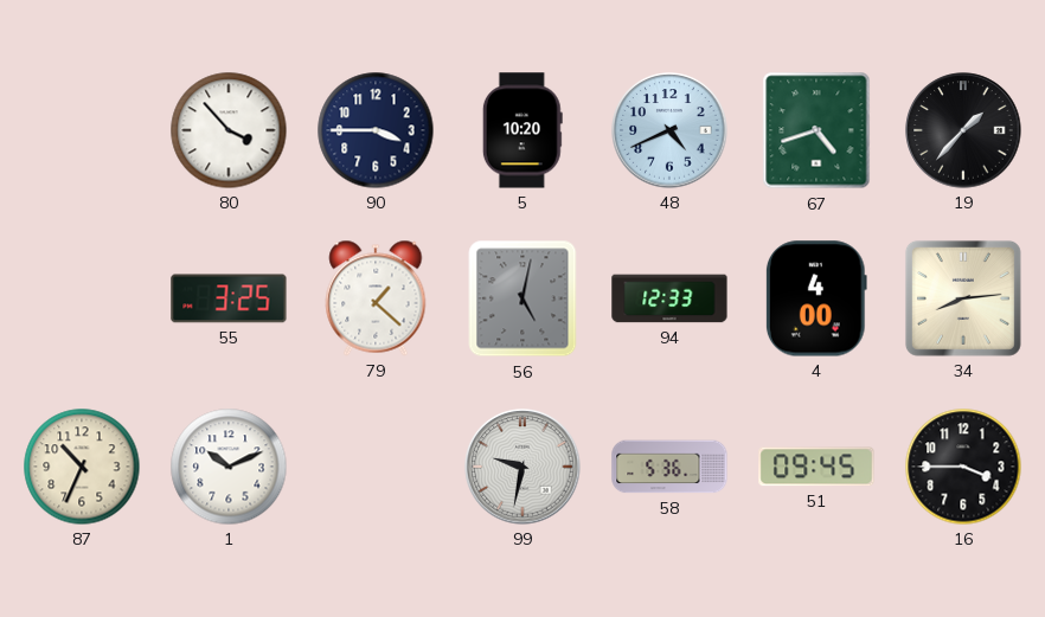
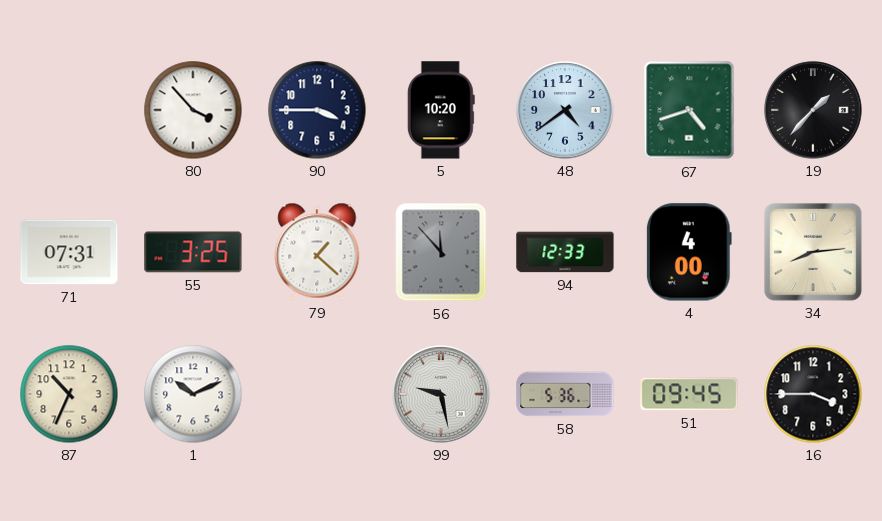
48: 4:41 -> 4:39
71: none -> 07:31
56: 5:02 -> 11:53
99: 9:32 -> 9:28
